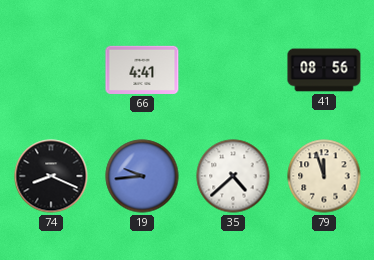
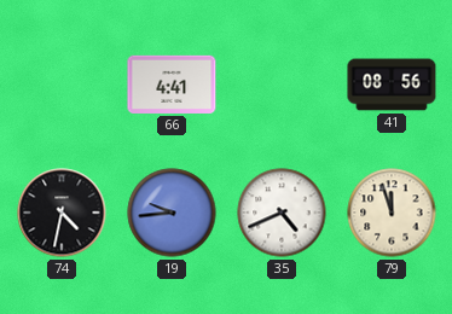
74: 8:19 -> 4:32
35: 4:38 -> 4:41
